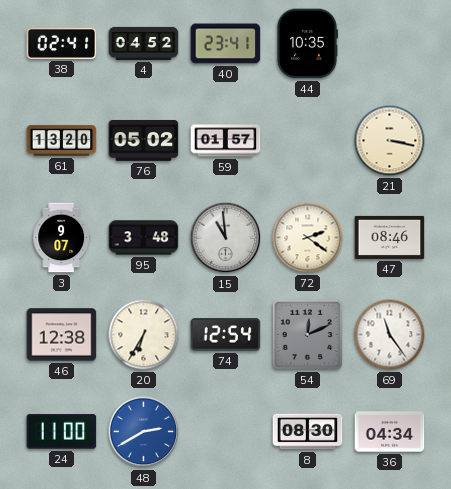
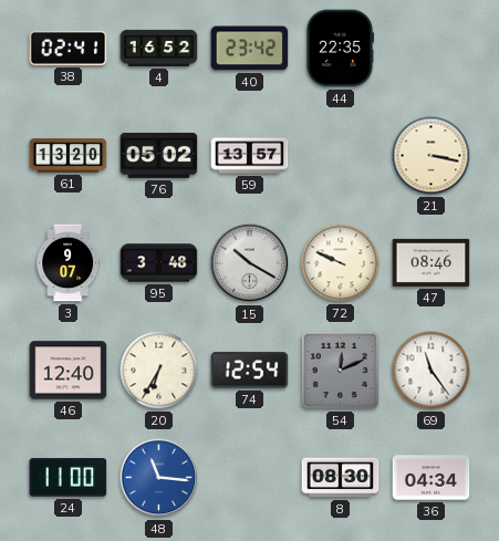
4: 04:52 -> 16:52
40: 23:41 -> 23:42
44: 10:35 -> 22:35
59: 01:57 -> 13:57
15: 10:59 -> 10:20
72: 2:21 -> 9:49
46: 12:38 -> 12:40
48: 2:40 -> 11:16
